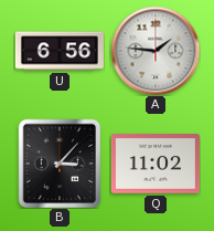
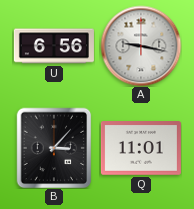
A: 1:46 -> 9:17
Q: 11:02 -> 11:01
